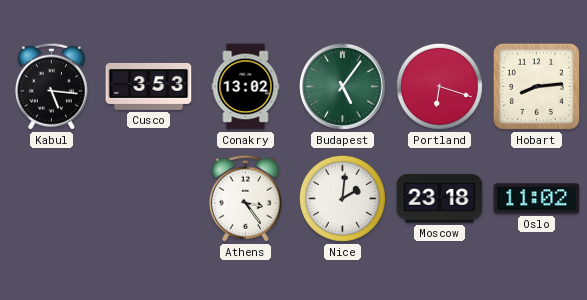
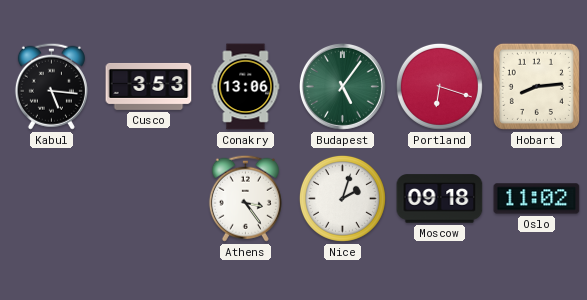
Conakry: 13:02 -> 13:06
Nice: 2:01 -> 2:03
Moscow: 23:18 -> 09:18
